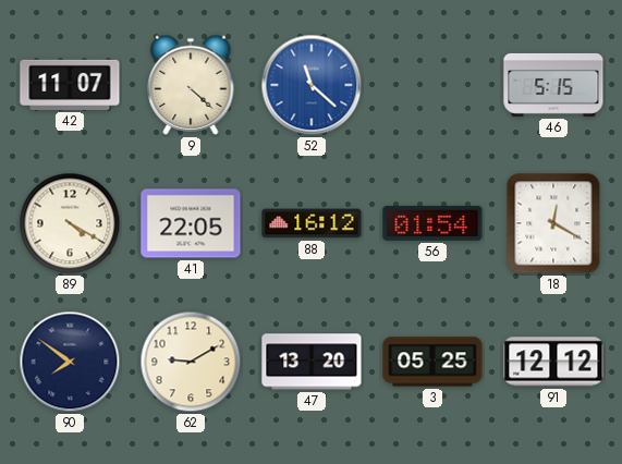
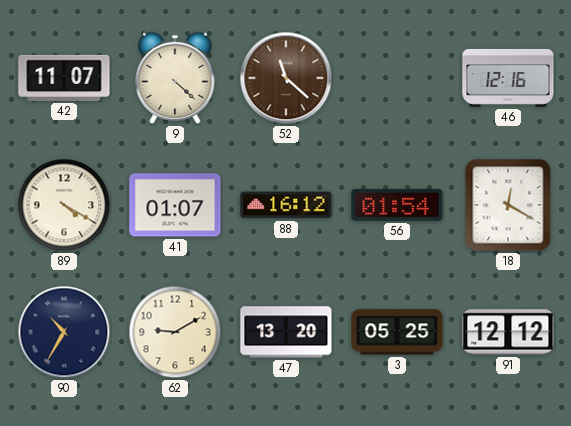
52 dial: blue -> brown
46: 5:15 -> 12:16
41: 22:05 -> 01:07
90: 7:51 -> 10:35
